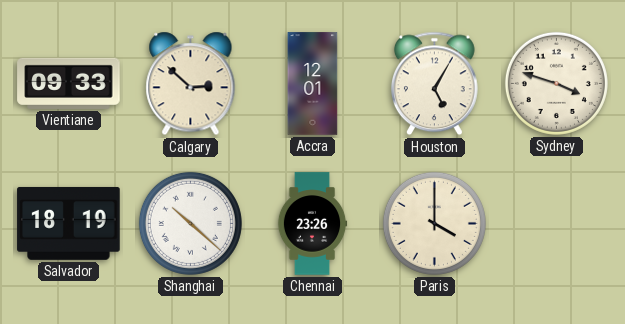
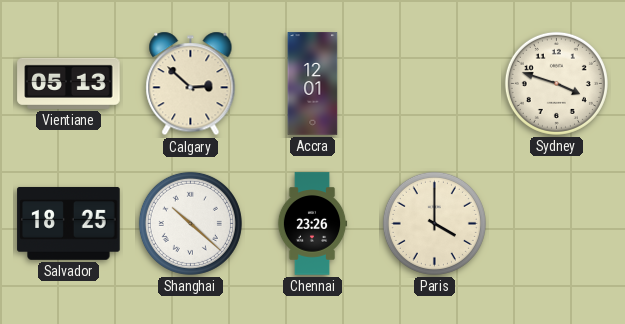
Vientiane: 09:33 -> 05:13
Houston: 5:05 -> none
Salvador: 18:19 -> 18:25
